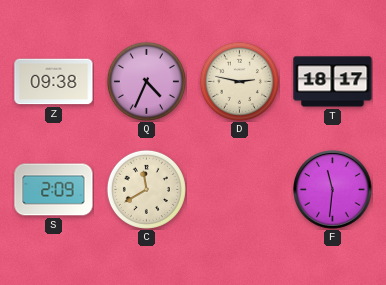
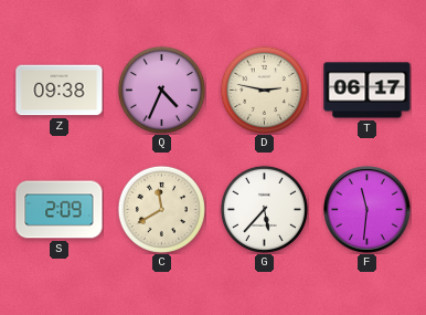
T: 18:17 -> 06:17
G: none -> 5:37
